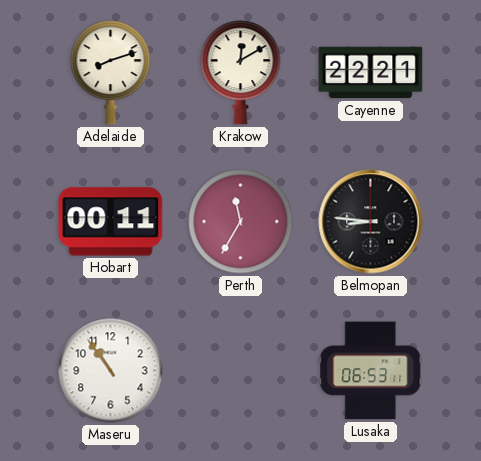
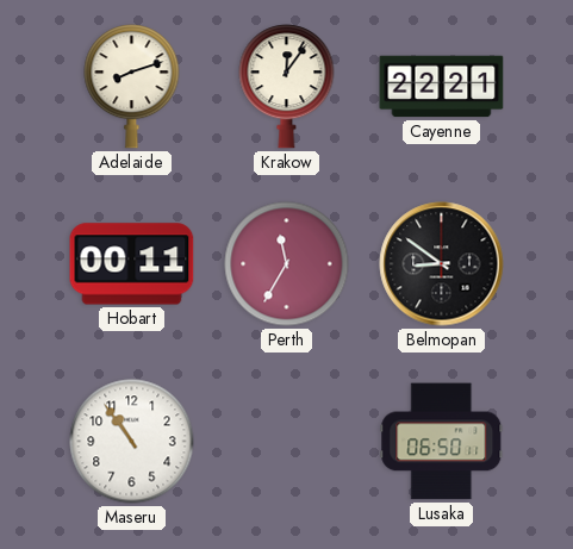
Krakow: 12:10 -> 12:06
Belmopan: 8:46 -> 8:51
Lusaka: 06:53 -> 06:50
